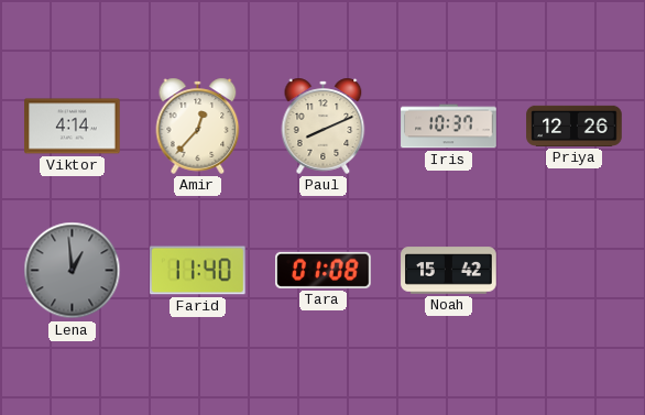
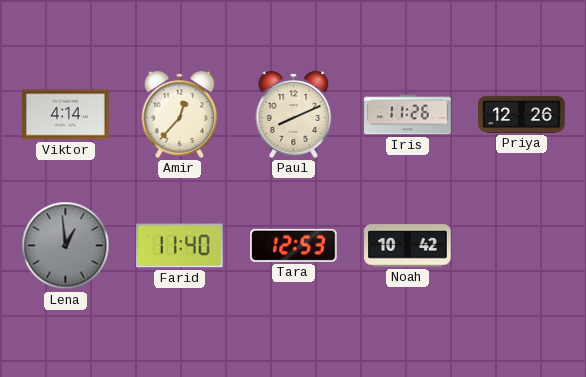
Iris: 10:37 -> 11:26
Tara: 01:08 -> 12:53
Noah: 15:42 -> 10:42
